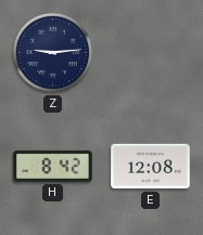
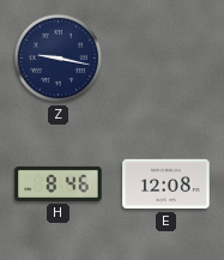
Z: 9:14 -> 9:17
H: 8:42 -> 8:46
